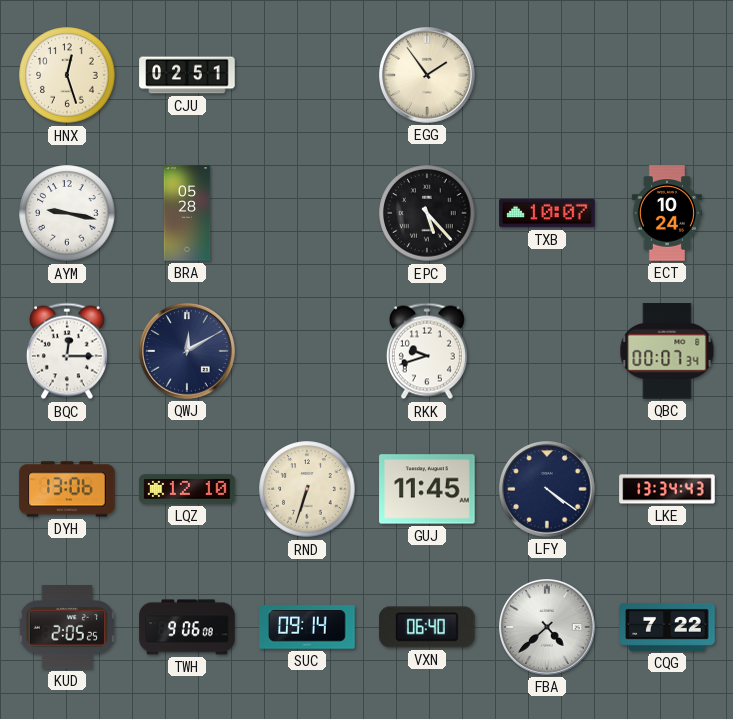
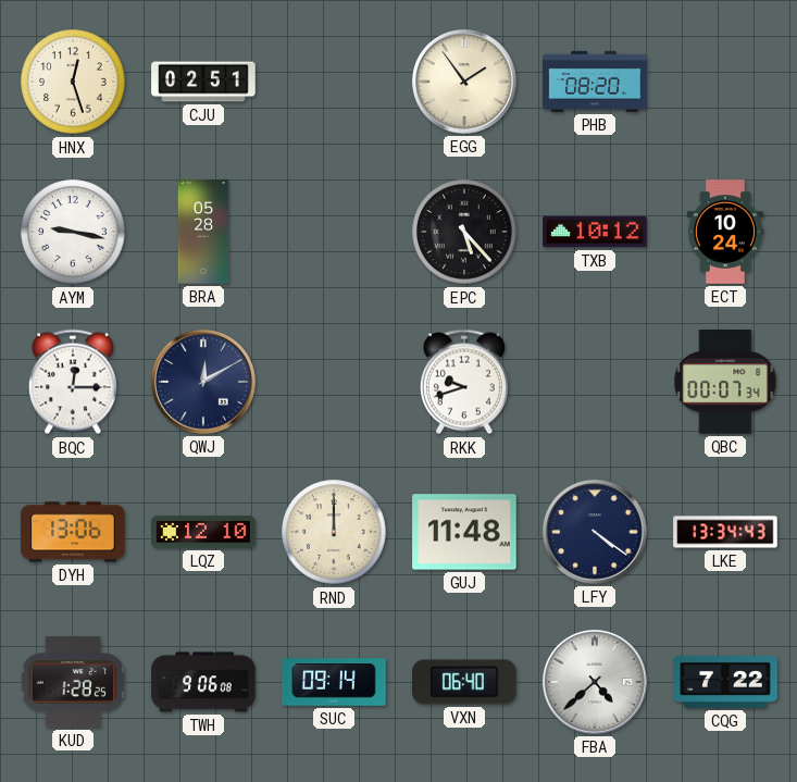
PHB: none -> 08:20
TXB: 10:07 -> 10:12
RND: 6:33 -> 12:00
GUJ: 11:45 -> 11:48
KUD: 2:05 -> 1:28
